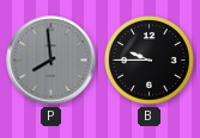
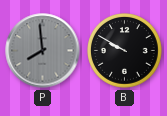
B: 9:45 -> 9:50
